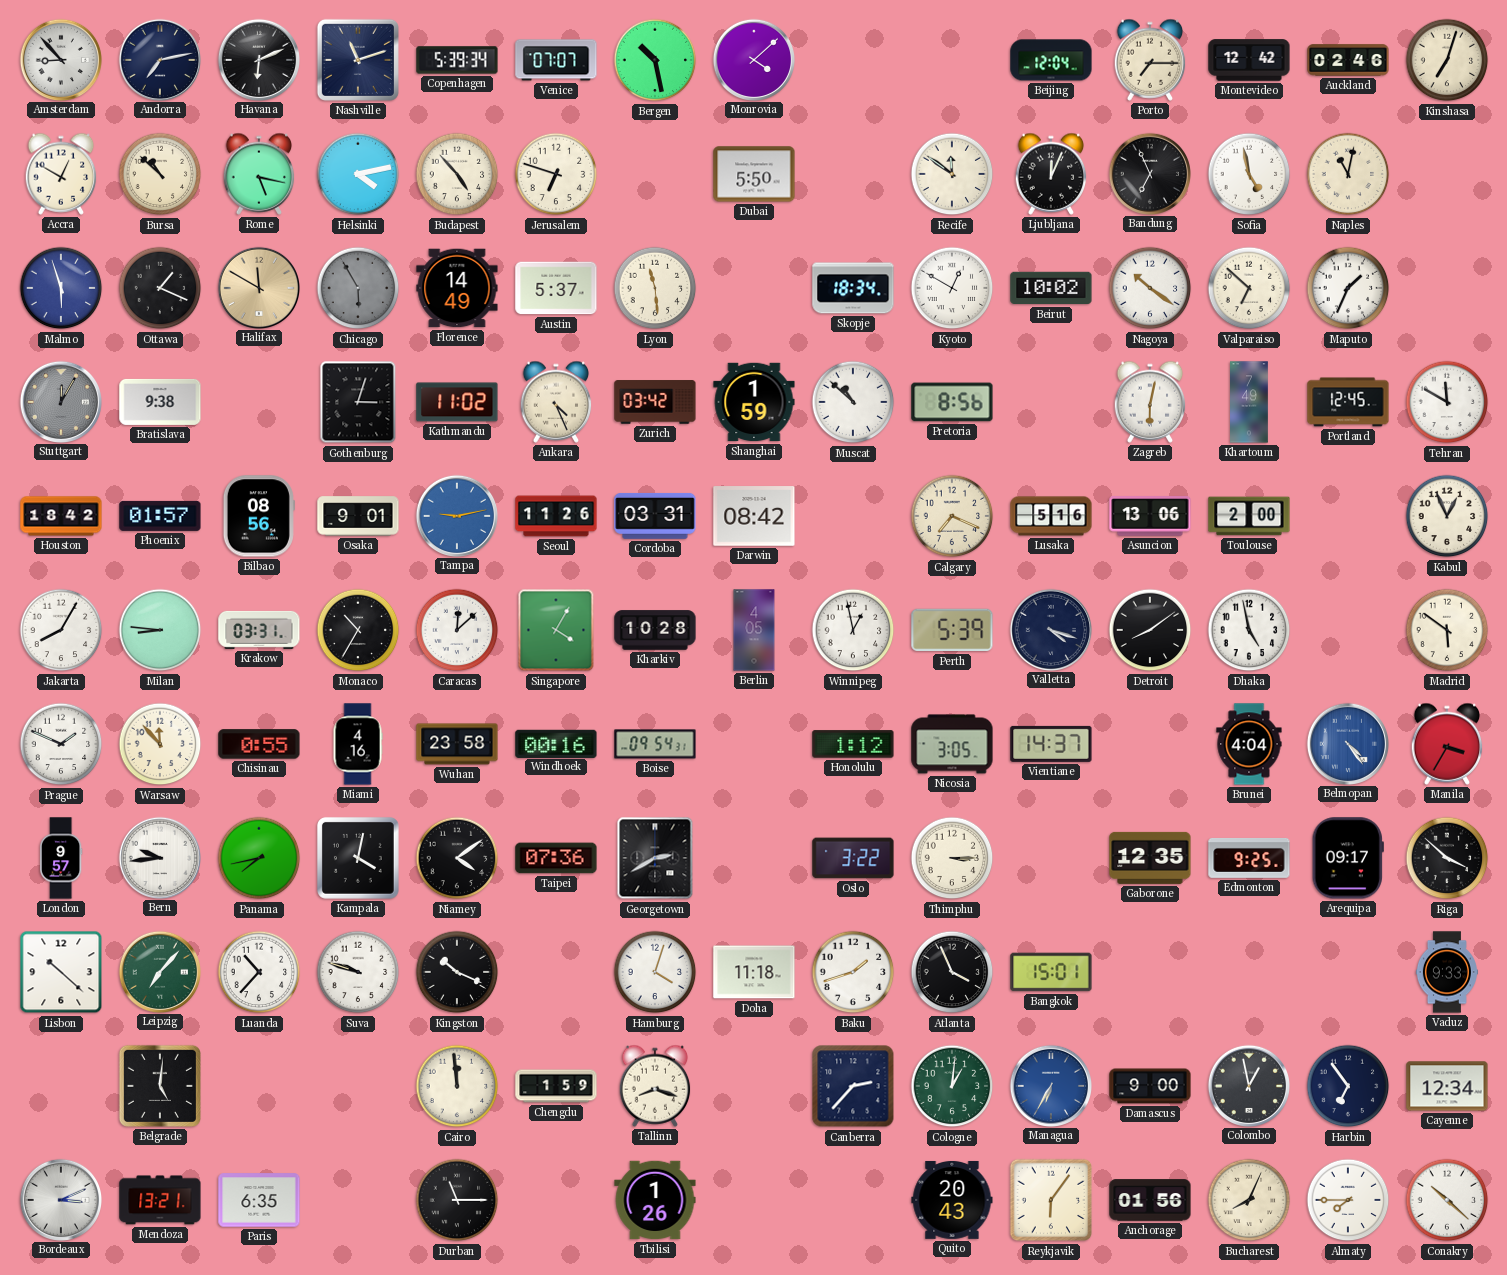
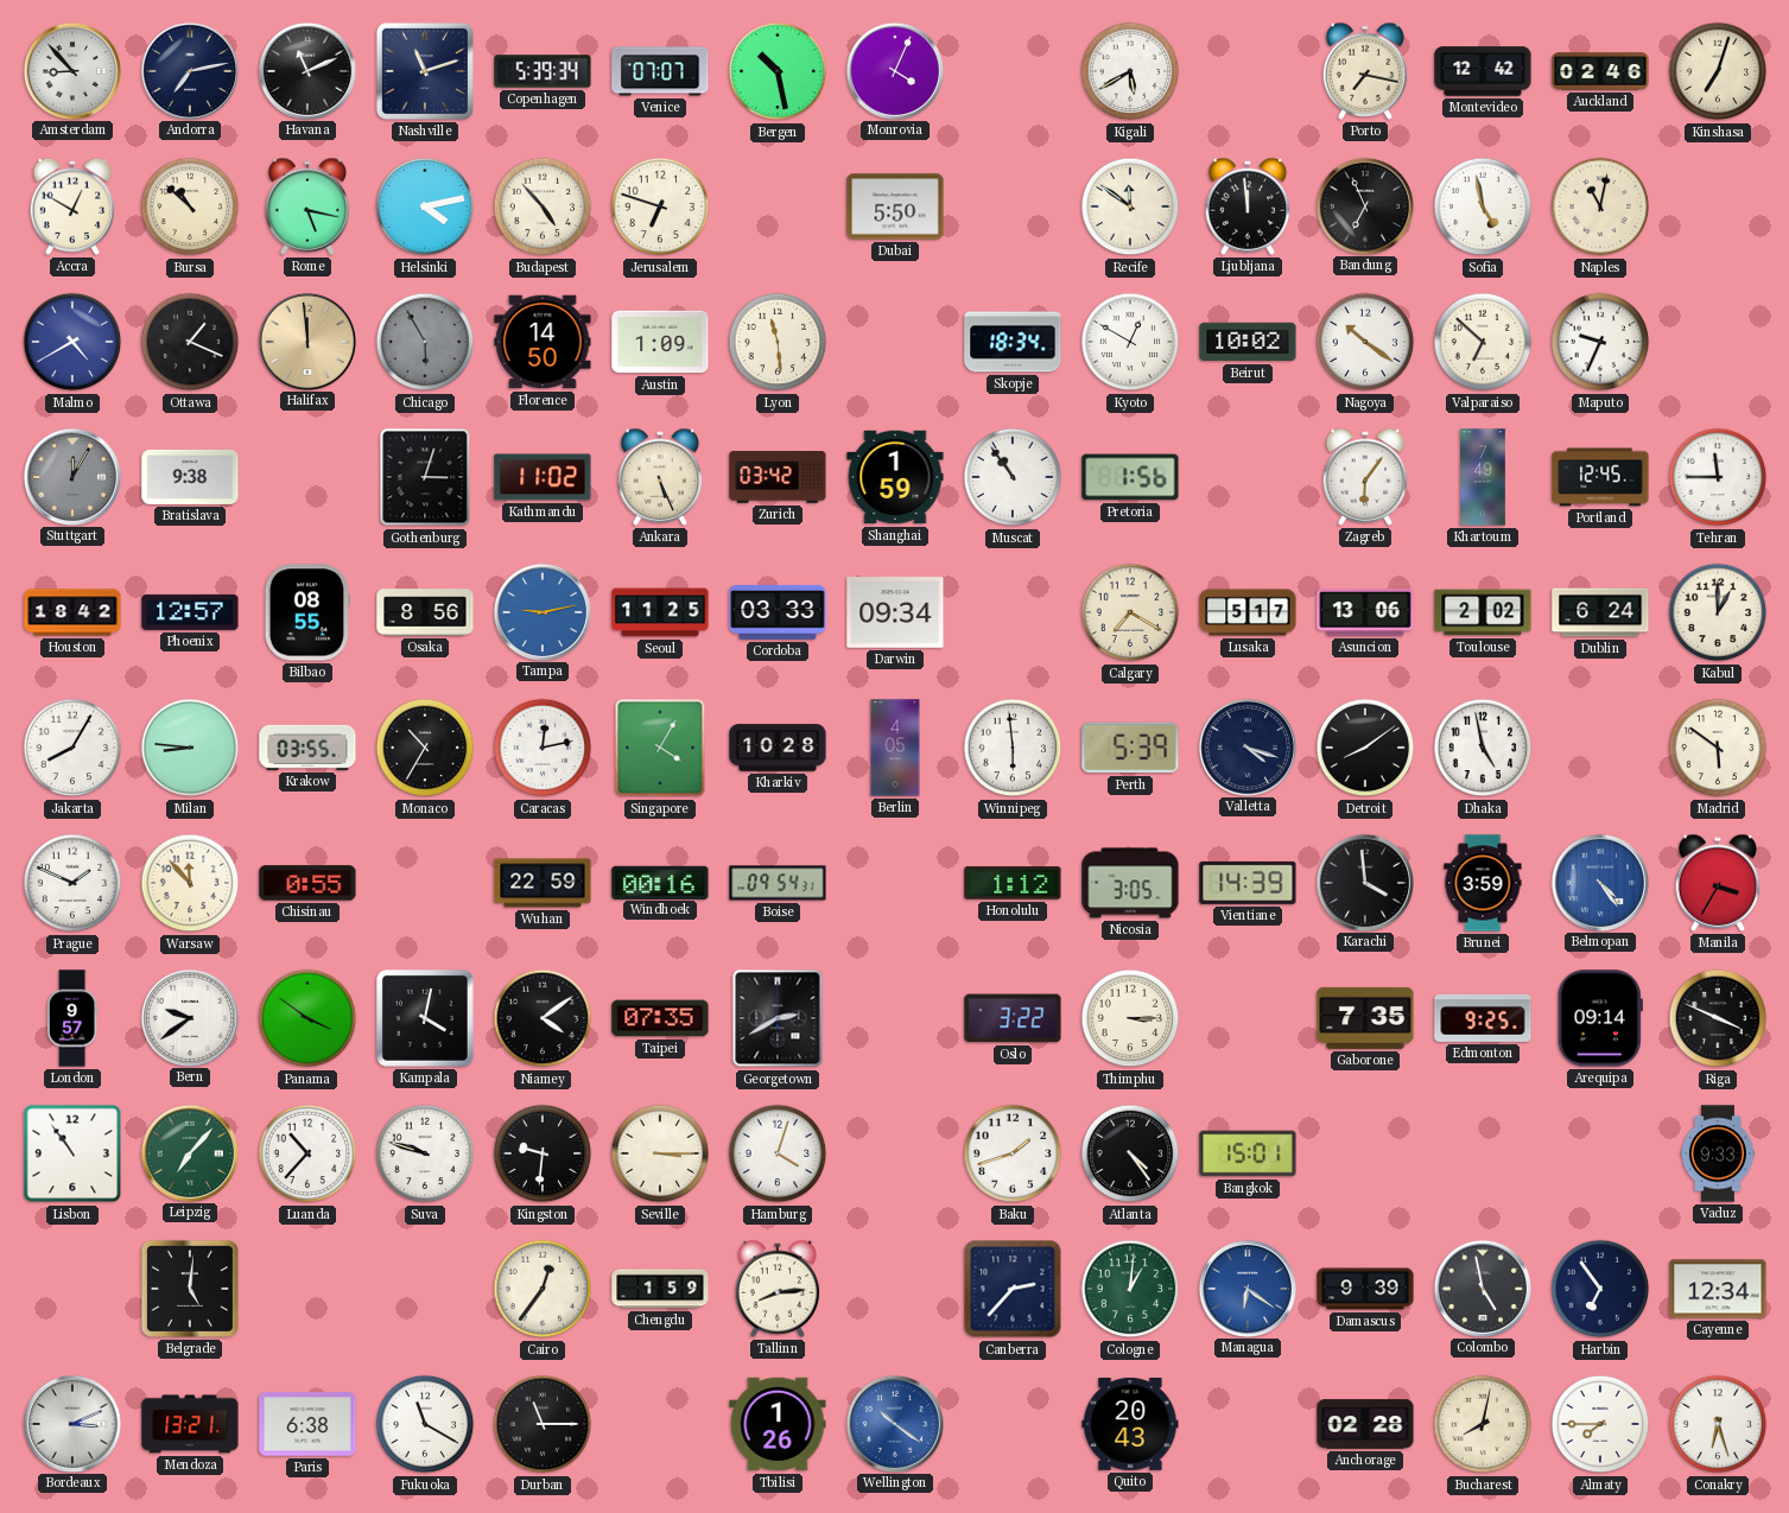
Havana: 6:11 -> 11:11
Monrovia: 4:08 -> 4:04
Kigali: none -> 5:40
Beijing: 12:04 -> none
Porto: 7:15 -> 7:17
Ljubljana: 12:04 -> 11:59
Malmo: 5:57 -> 4:40
Halifax: 11:50 -> 11:59
Florence: 14:49 -> 14:50
Austin: 5:37 -> 1:09
Maputo: 1:34 -> 9:34
Ankara: 4:26 -> 5:26
Muscat: 10:52 -> 10:54
Pretoria: 8:56 -> 1:56
Zagreb: 6:02 -> 6:06
Tehran: 11:50 -> 11:45
Phoenix: 01:57 -> 12:57
Bilbao: 08:56 -> 08:55
Osaka: 9:01 -> 8:56
Seoul: 11:26 -> 11:25
Cordoba: 03:31 -> 03:33
Darwin: 08:42 -> 09:34
Calgary: 7:19 -> 7:20
Lusaka: 5:16 -> 5:17
Toulouse: 2:00 -> 2:02
Dublin: none -> 6:24
Kabul: 12:56 -> 1:00
Krakow: 03:31 -> 03:55
Caracas: 12:08 -> 12:13
Winnipeg: 12:58 -> 5:59
Miami: 4:16 -> none
Wuhan: 23:58 -> 22:59
Vientiane: 14:37 -> 14:39
Karachi: none -> 3:59
Brunei: 4:04 -> 3:59
Bern: 9:44 -> 9:39
Panama: 7:43 -> 3:51
Taipei: 07:36 -> 07:35
Gaborone: 12:35 -> 7:35
Arequipa: 09:17 -> 09:14
Riga: 3:52 -> 3:49
Lisbon: 10:22 -> 10:54
Kingston: 10:19 -> 9:31
Seville: none -> 3:15
Doha: 11:18 -> none
Atlanta: 3:56 -> 4:24
Cairo: 11:59 -> 12:36
Tallinn: 8:18 -> 8:14
Managua: 6:35 -> 6:21
Damascus: 9:00 -> 9:39
Colombo: 12:58 -> 4:58
Paris: 6:35 -> 6:38
Fukuoka: none -> 11:20
Wellington: none -> 10:21
Reykjavik: 6:06 -> none
Anchorage: 01:56 -> 02:28
Bucharest: 8:04 -> 8:02
Conakry: 10:22 -> 6:27
